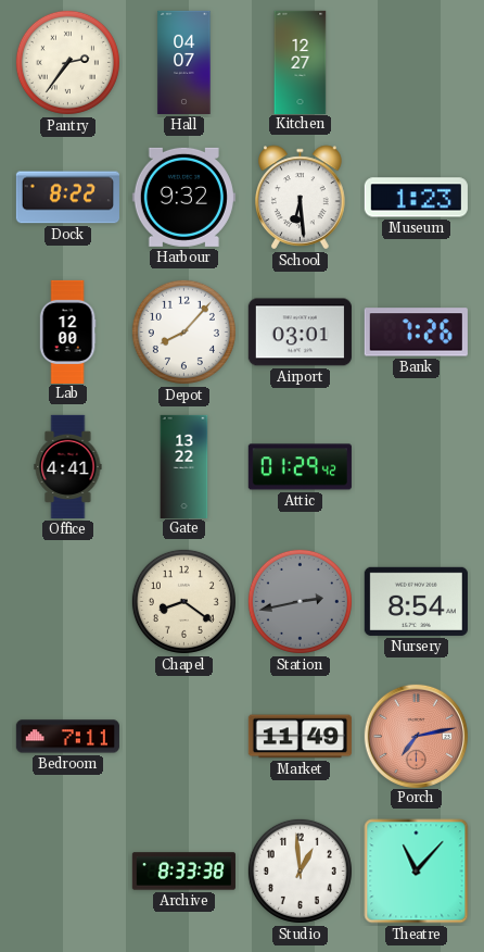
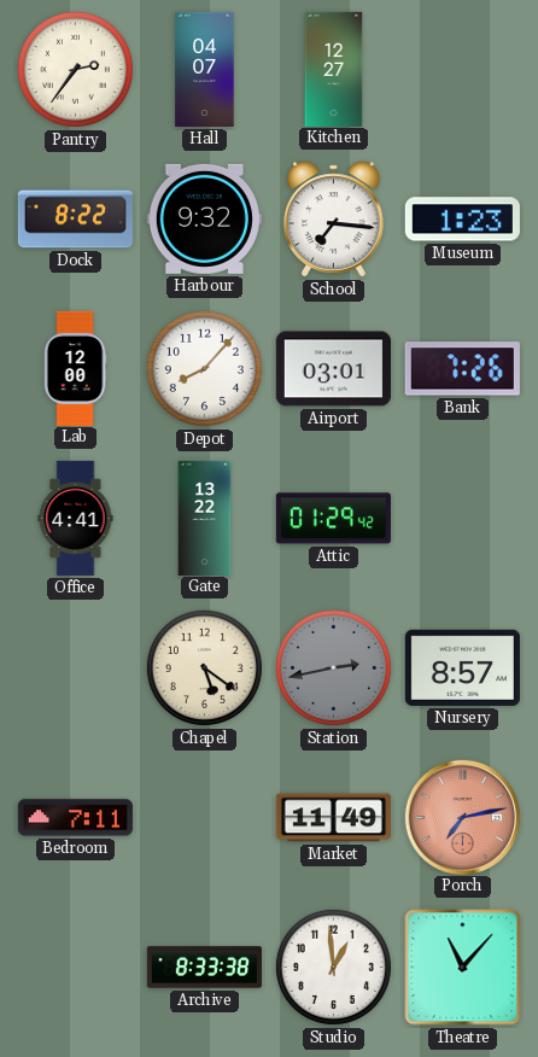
School: 6:29 -> 7:16
Chapel: 8:21 -> 5:21
Nursery: 8:54 -> 8:57
